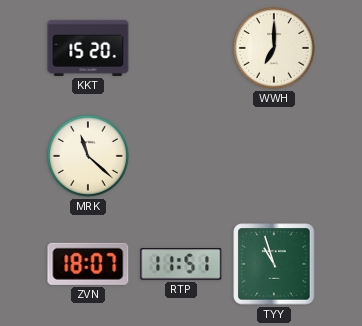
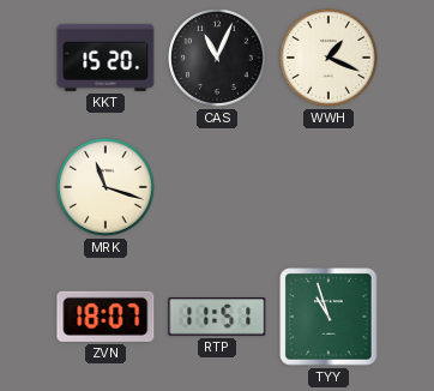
CAS: none -> 11:04
WWH: 7:00 -> 1:19
MRK: 11:22 -> 11:18
